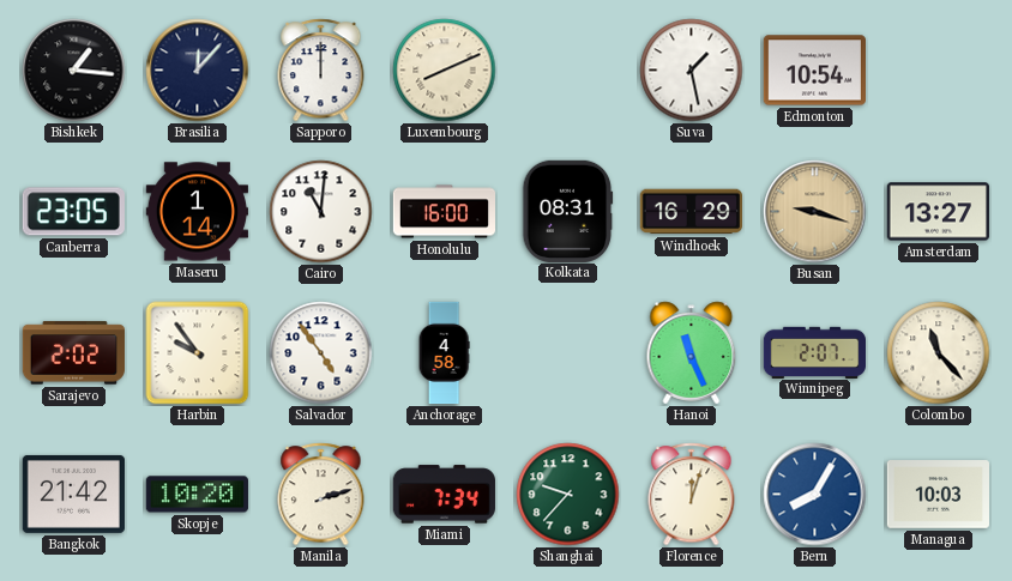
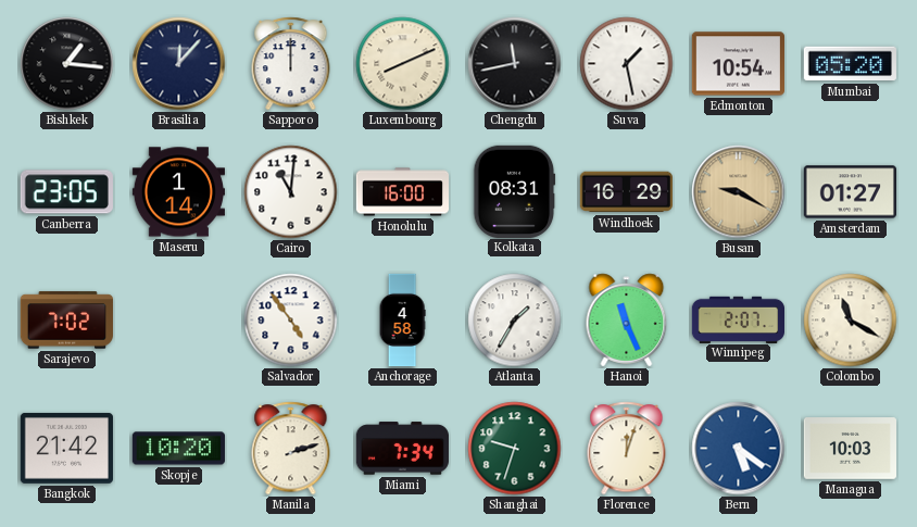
Chengdu: none -> 11:43
Mumbai: none -> 05:20
Busan: 9:18 -> 9:20
Amsterdam: 13:27 -> 01:27
Sarajevo: 2:02 -> 7:02
Harbin: 9:54 -> none
Atlanta: none -> 1:35
Colombo: 11:23 -> 11:20
Shanghai: 9:37 -> 9:33
Bern: 8:05 -> 5:21
